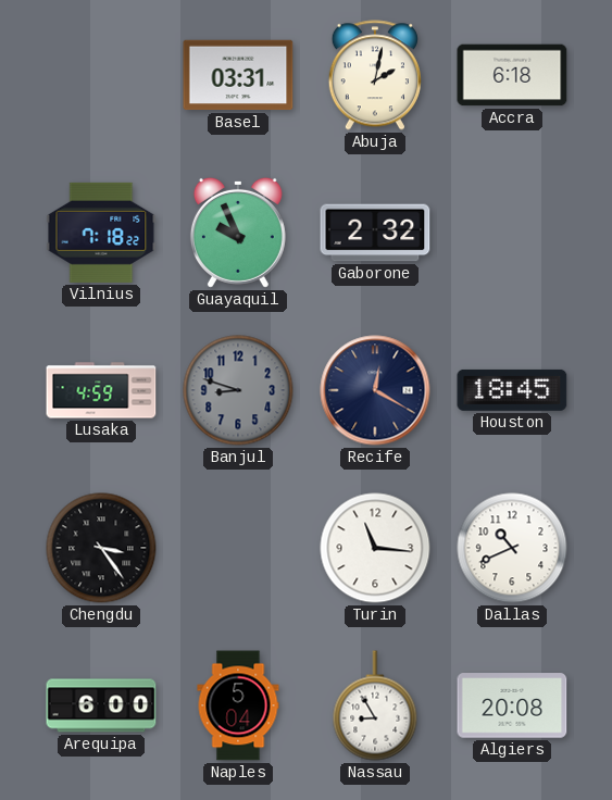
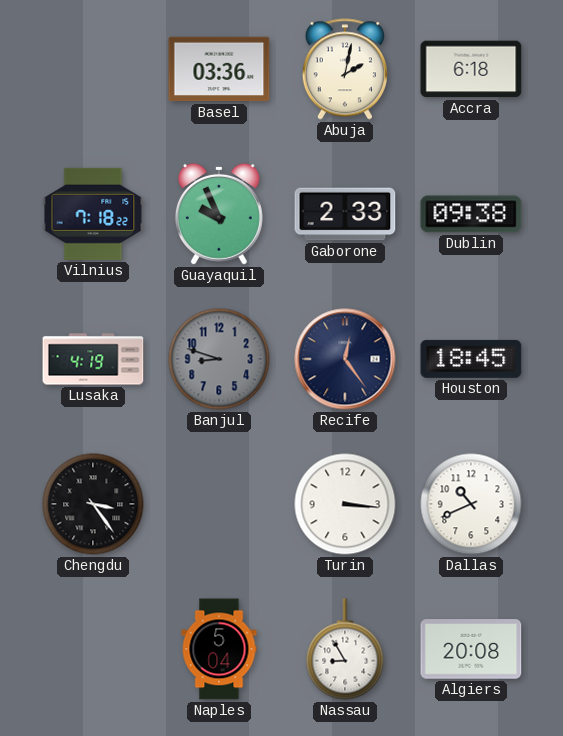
Basel: 03:31 -> 03:36
Gaborone: 2:32 -> 2:33
Dublin: none -> 09:38
Lusaka: 4:59 -> 4:19
Recife: 12:20 -> 12:24
Turin: 11:16 -> 3:16
Arequipa: 6:00 -> none
